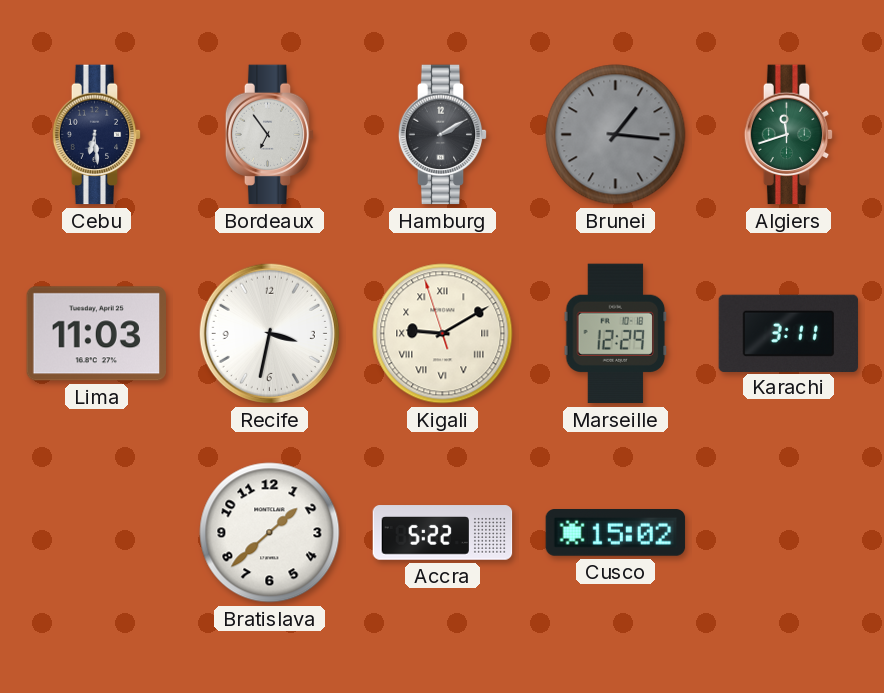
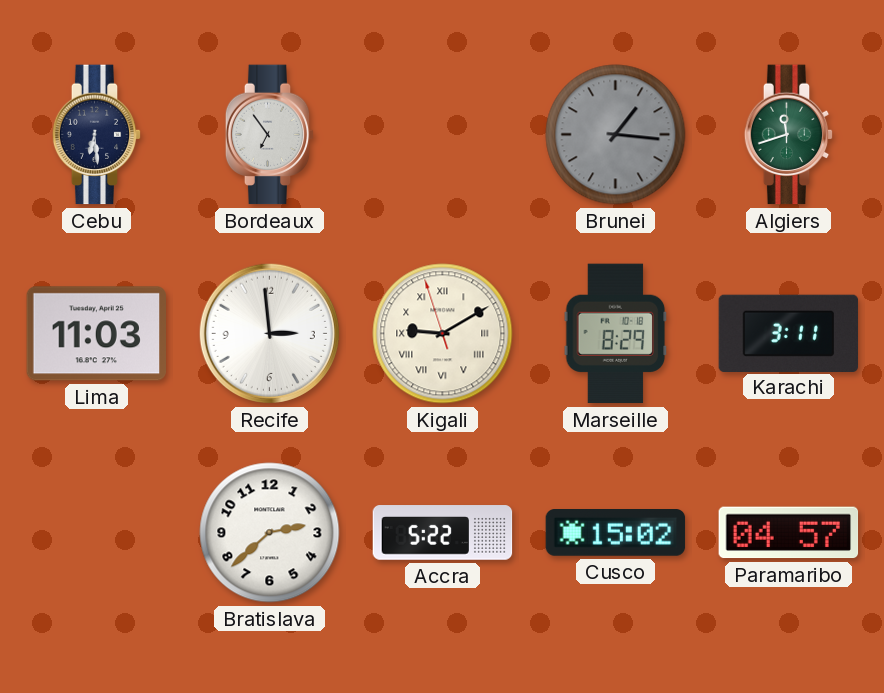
Hamburg: 2:10 -> none
Recife: 3:32 -> 2:59
Marseille: 12:29 -> 8:29
Bratislava: 1:38 -> 2:38
Paramaribo: none -> 04:57
